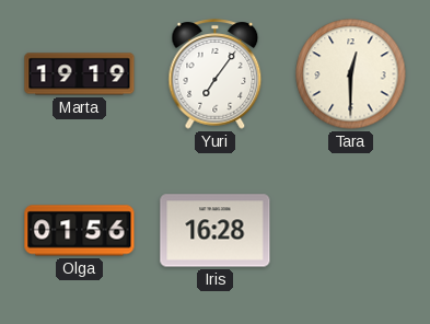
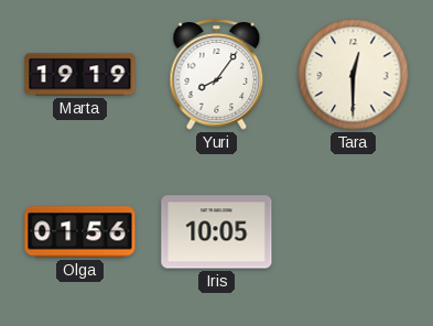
Yuri: 7:06 -> 8:06
Iris: 16:28 -> 10:05
